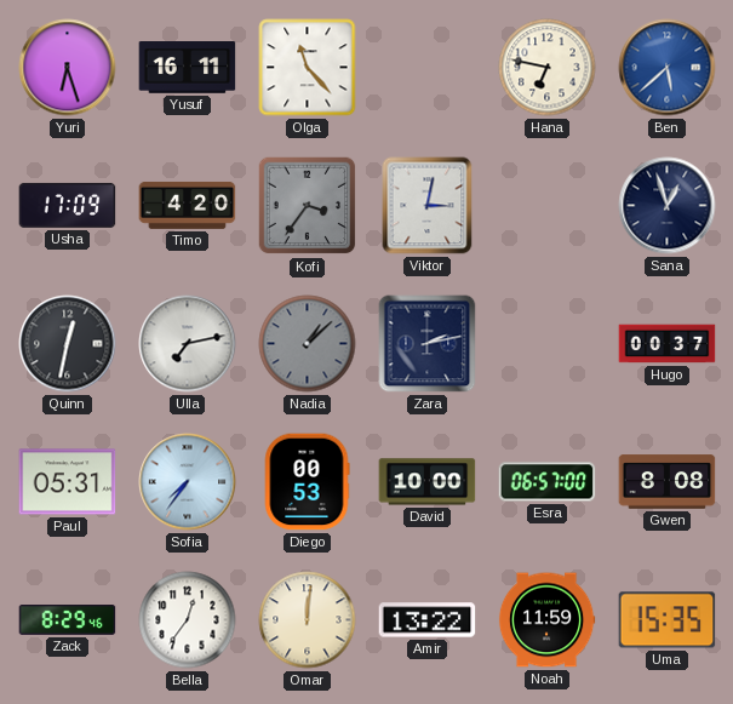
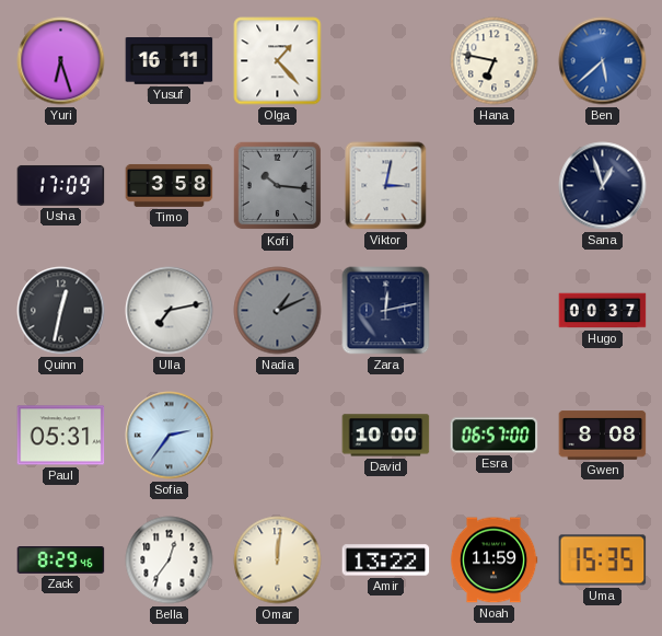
Olga: 11:23 -> 1:23
Timo: 4:20 -> 3:58
Kofi: 3:36 -> 10:16
Nadia: 1:08 -> 1:11
Zara: 2:13 -> 12:13
Sofia: 7:36 -> 2:36
Diego: 00:53 -> none
